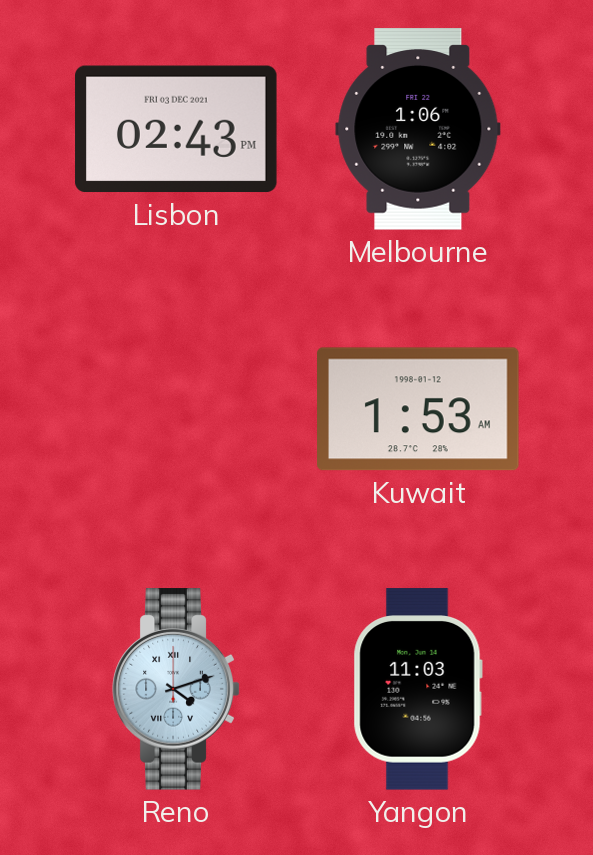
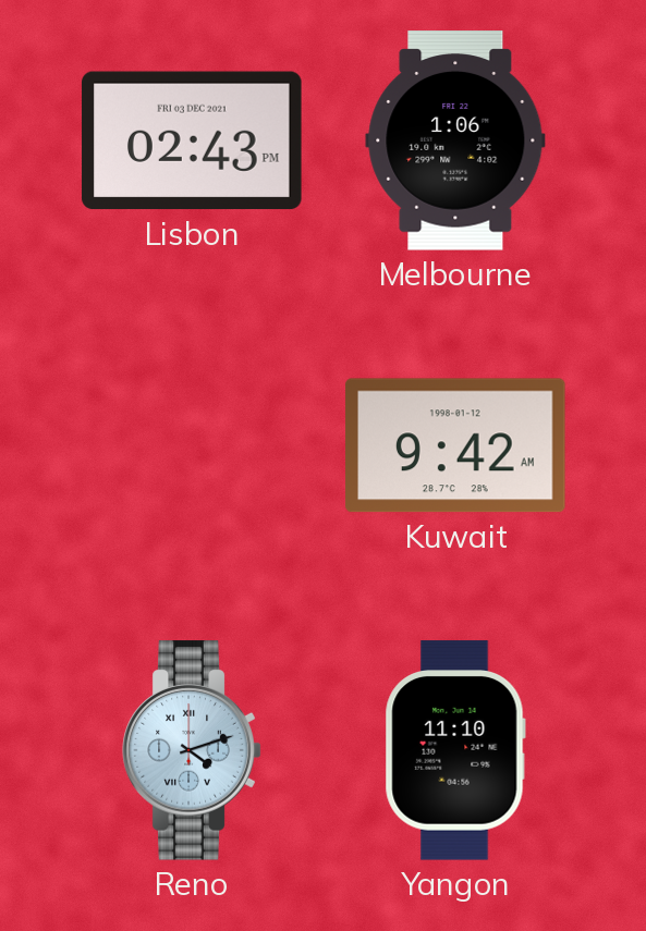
Kuwait: 1:53 -> 9:42
Yangon: 11:03 -> 11:10
